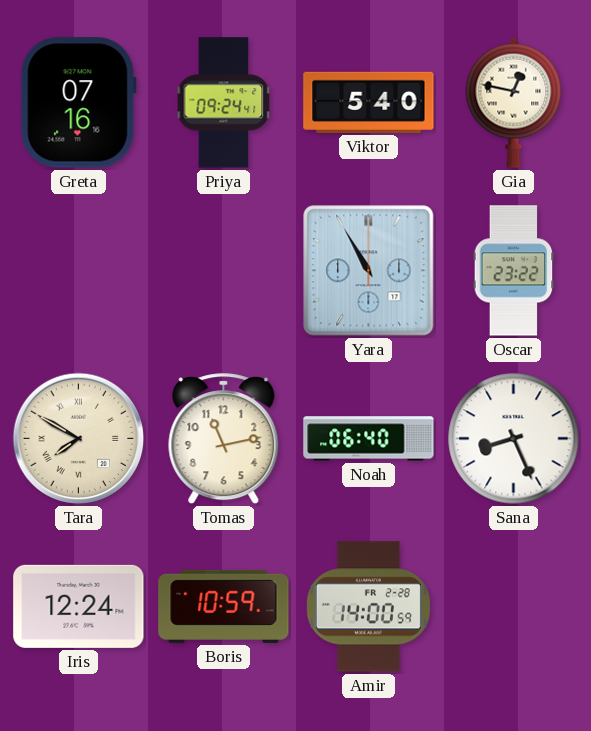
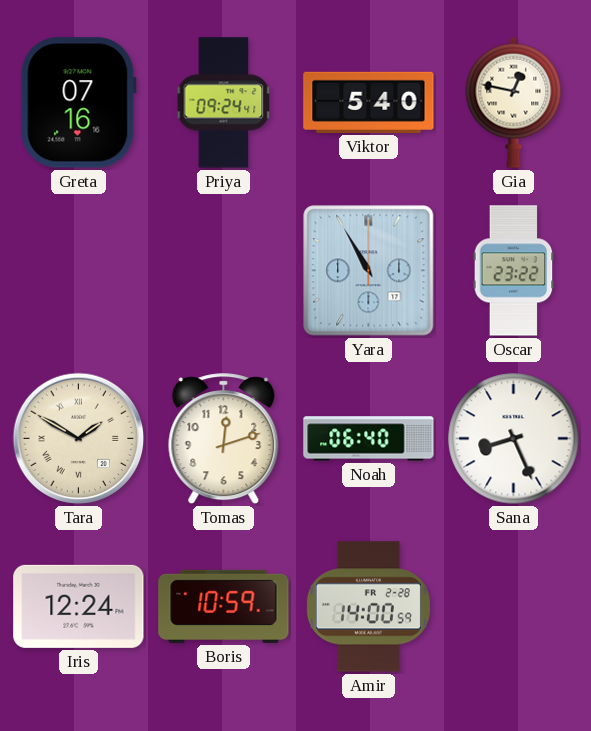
Tara: 7:50 -> 1:50
Tomas: 11:13 -> 12:12
